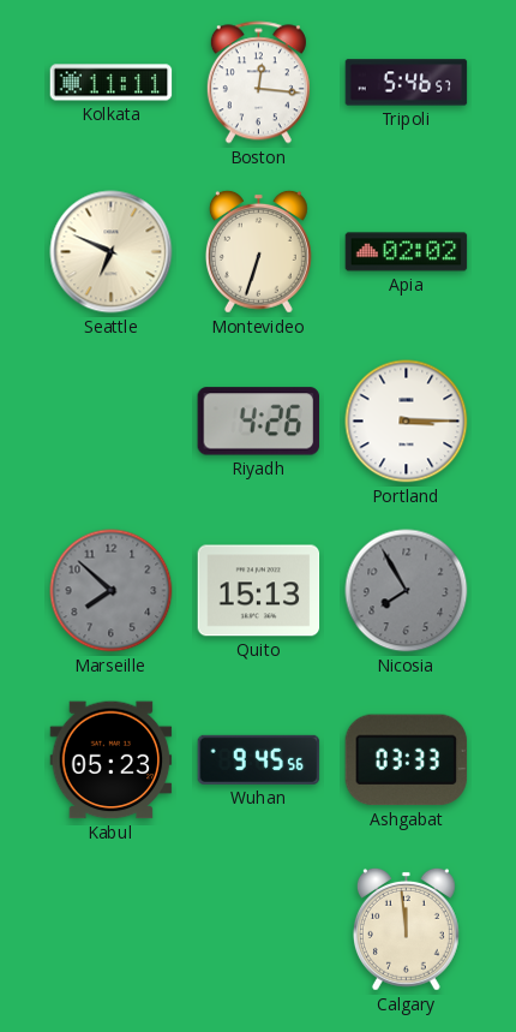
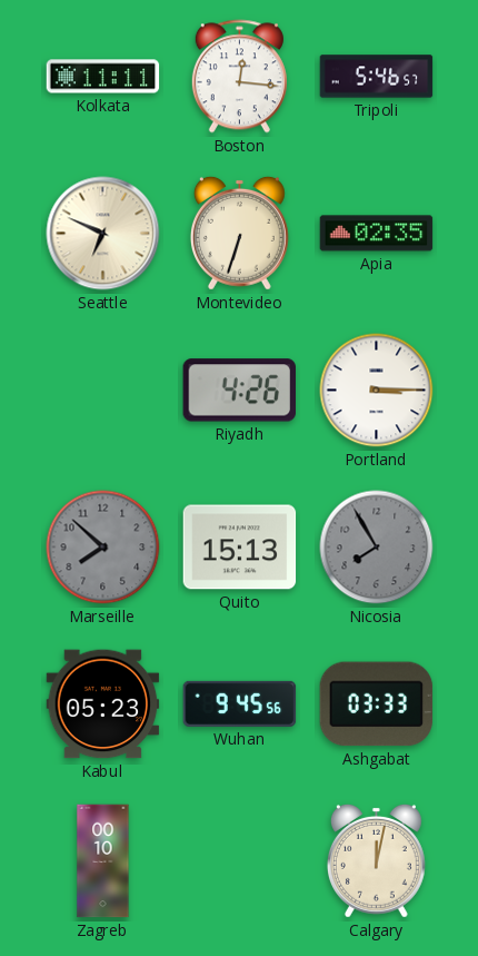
Apia: 02:02 -> 02:35
Zagreb: none -> 00:10
Calgary: 11:59 -> 12:02
